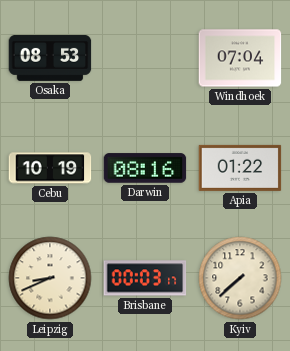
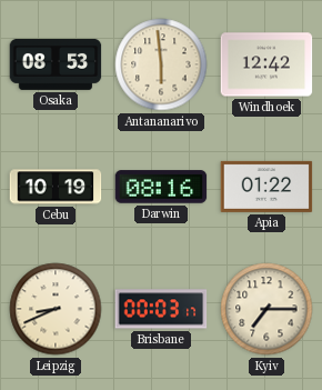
Antananarivo: none -> 5:59
Windhoek: 07:04 -> 12:42
Kyiv: 7:38 -> 7:15
